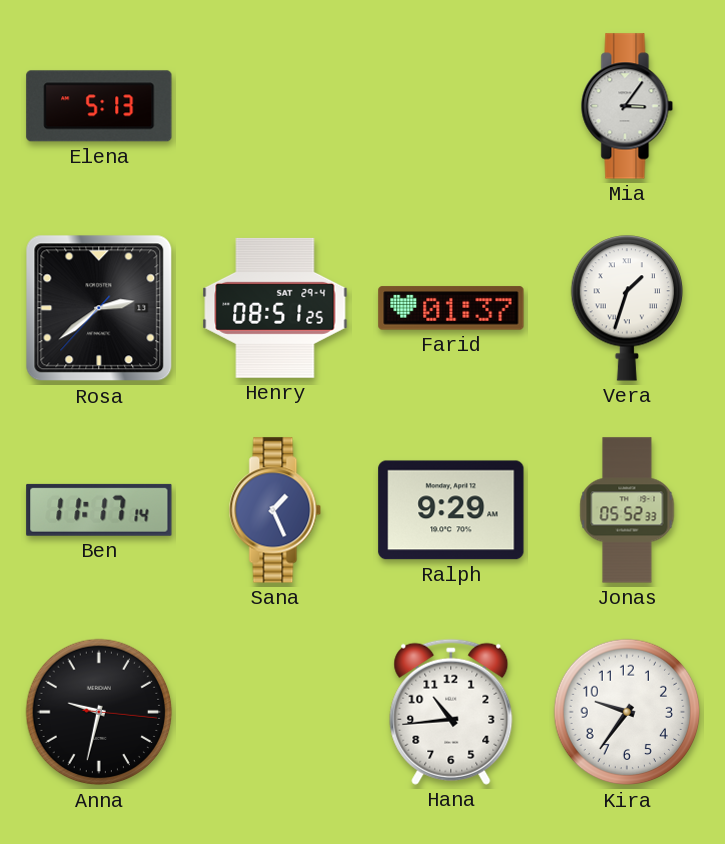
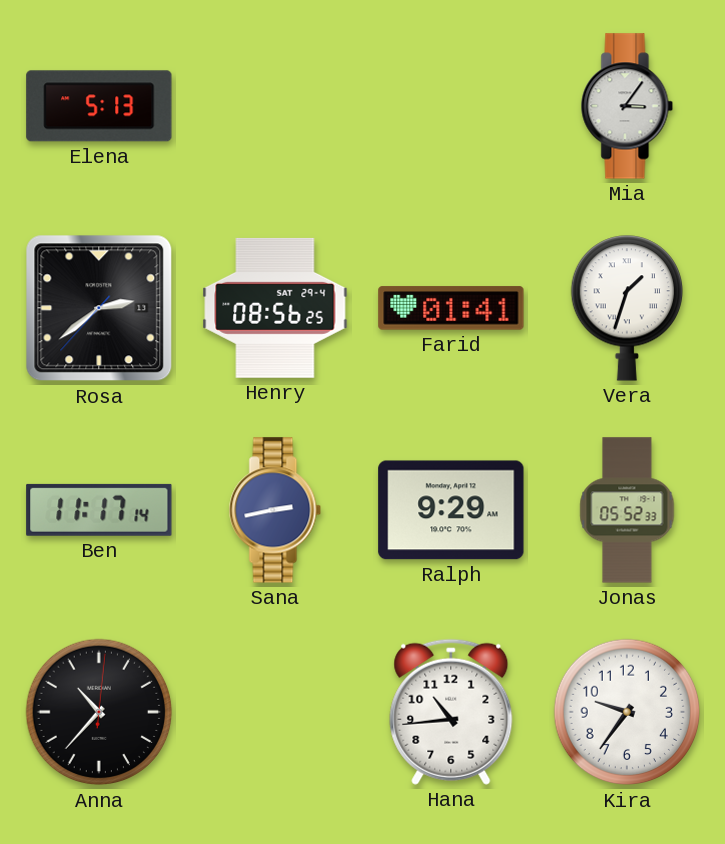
Henry: 08:51 -> 08:56
Farid: 01:37 -> 01:41
Sana: 1:26 -> 2:43
Anna: 9:32 -> 10:37
